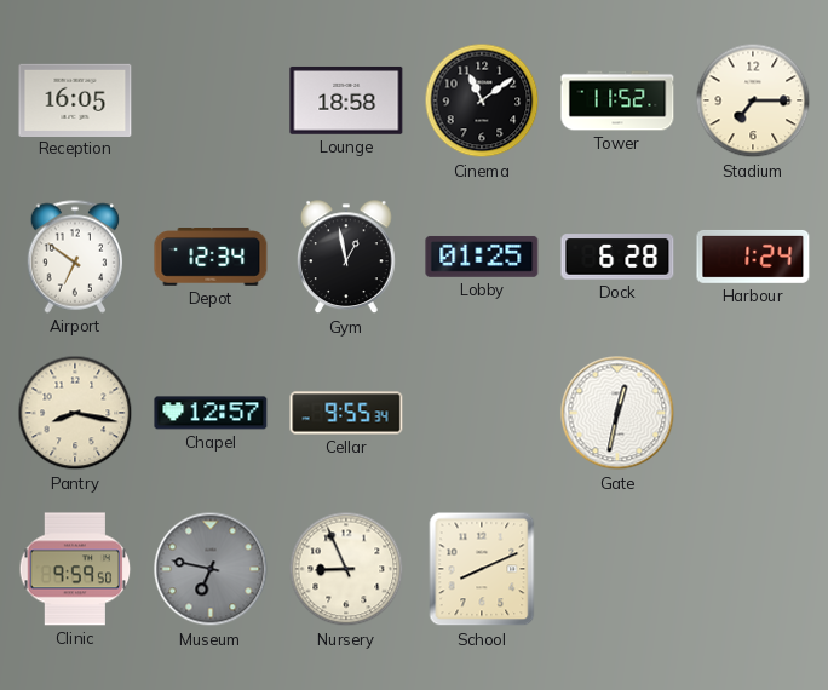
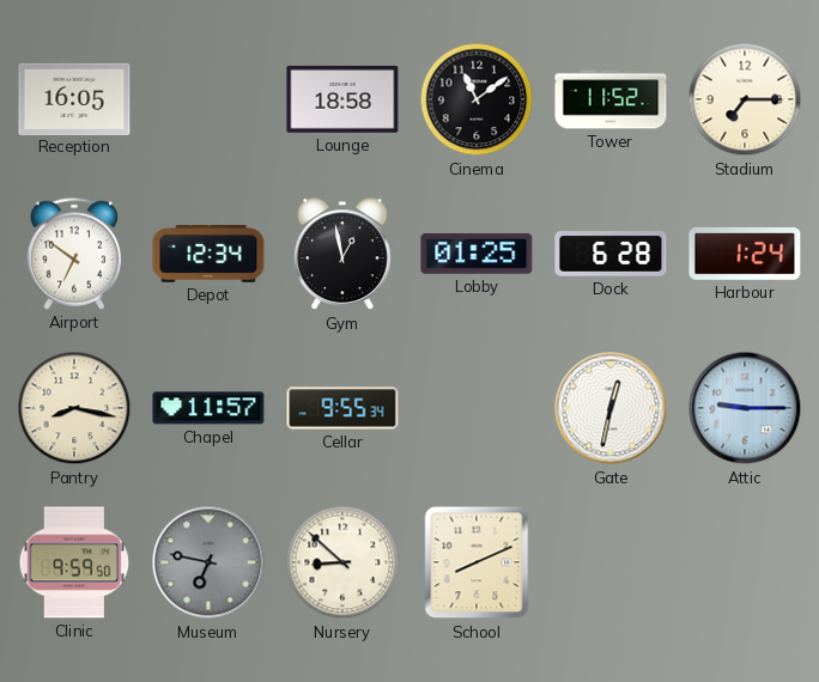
Chapel: 12:57 -> 11:57
Attic: none -> 9:15
Nursery: 8:56 -> 8:52
